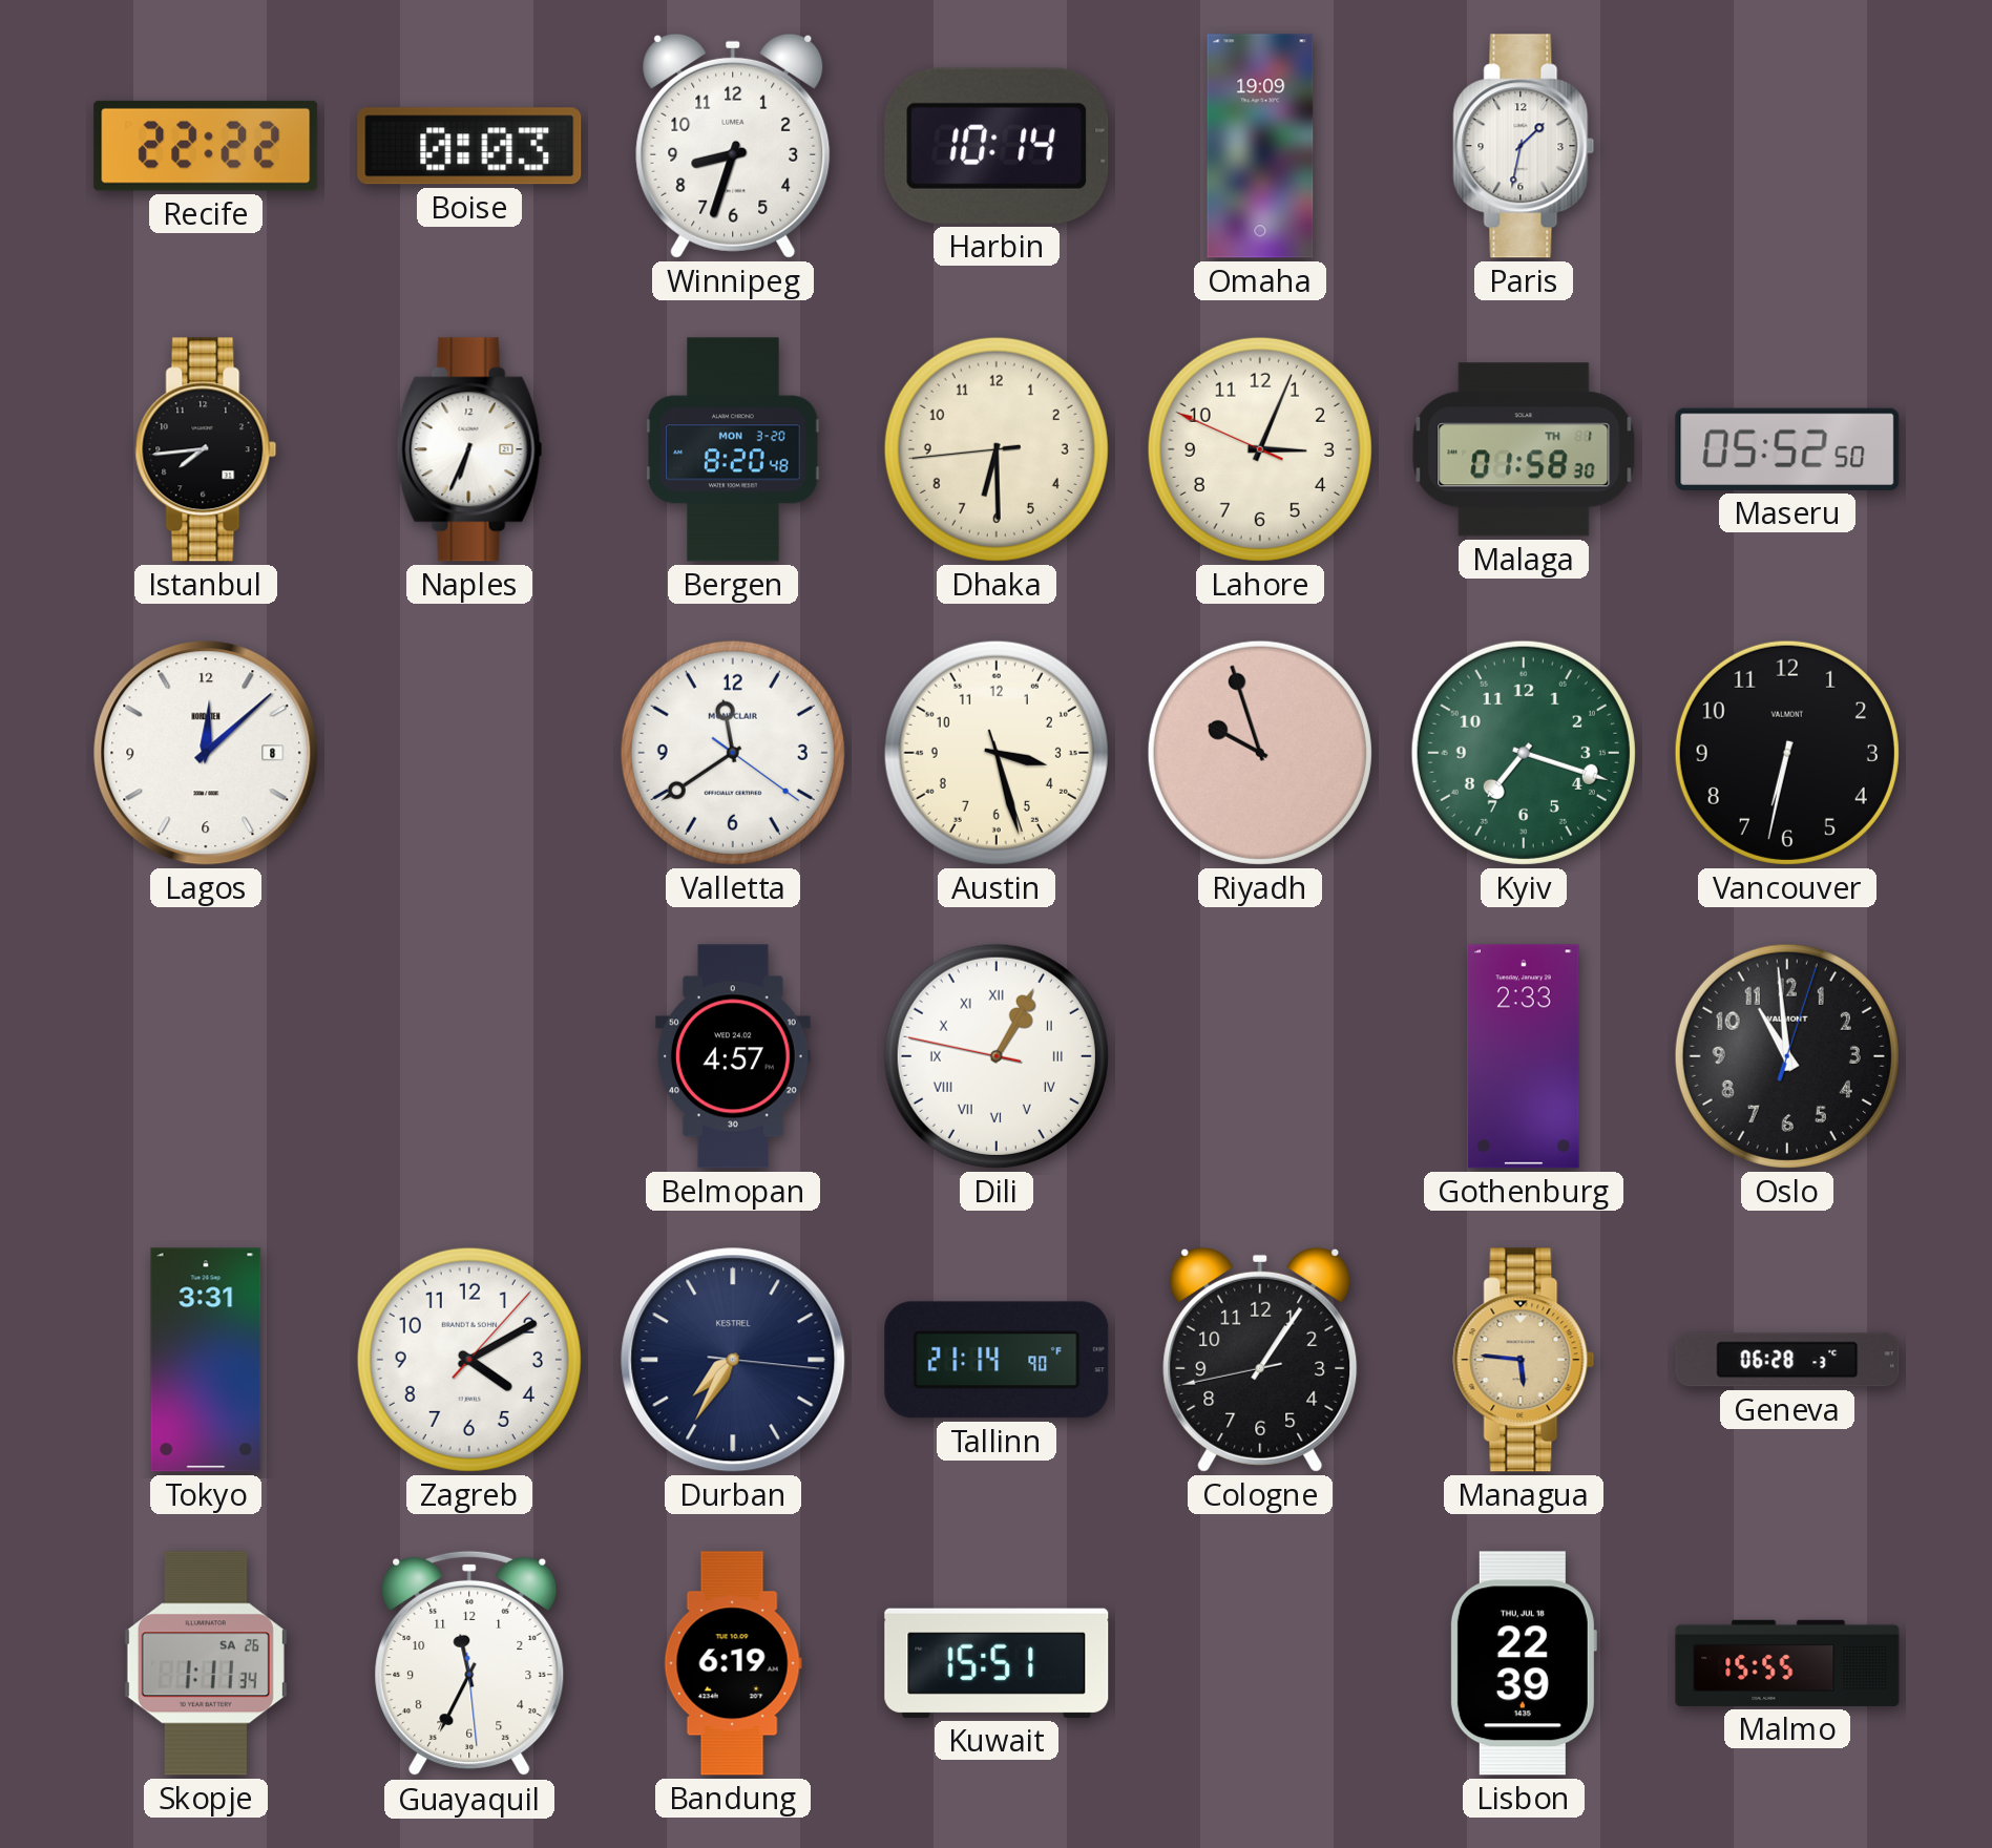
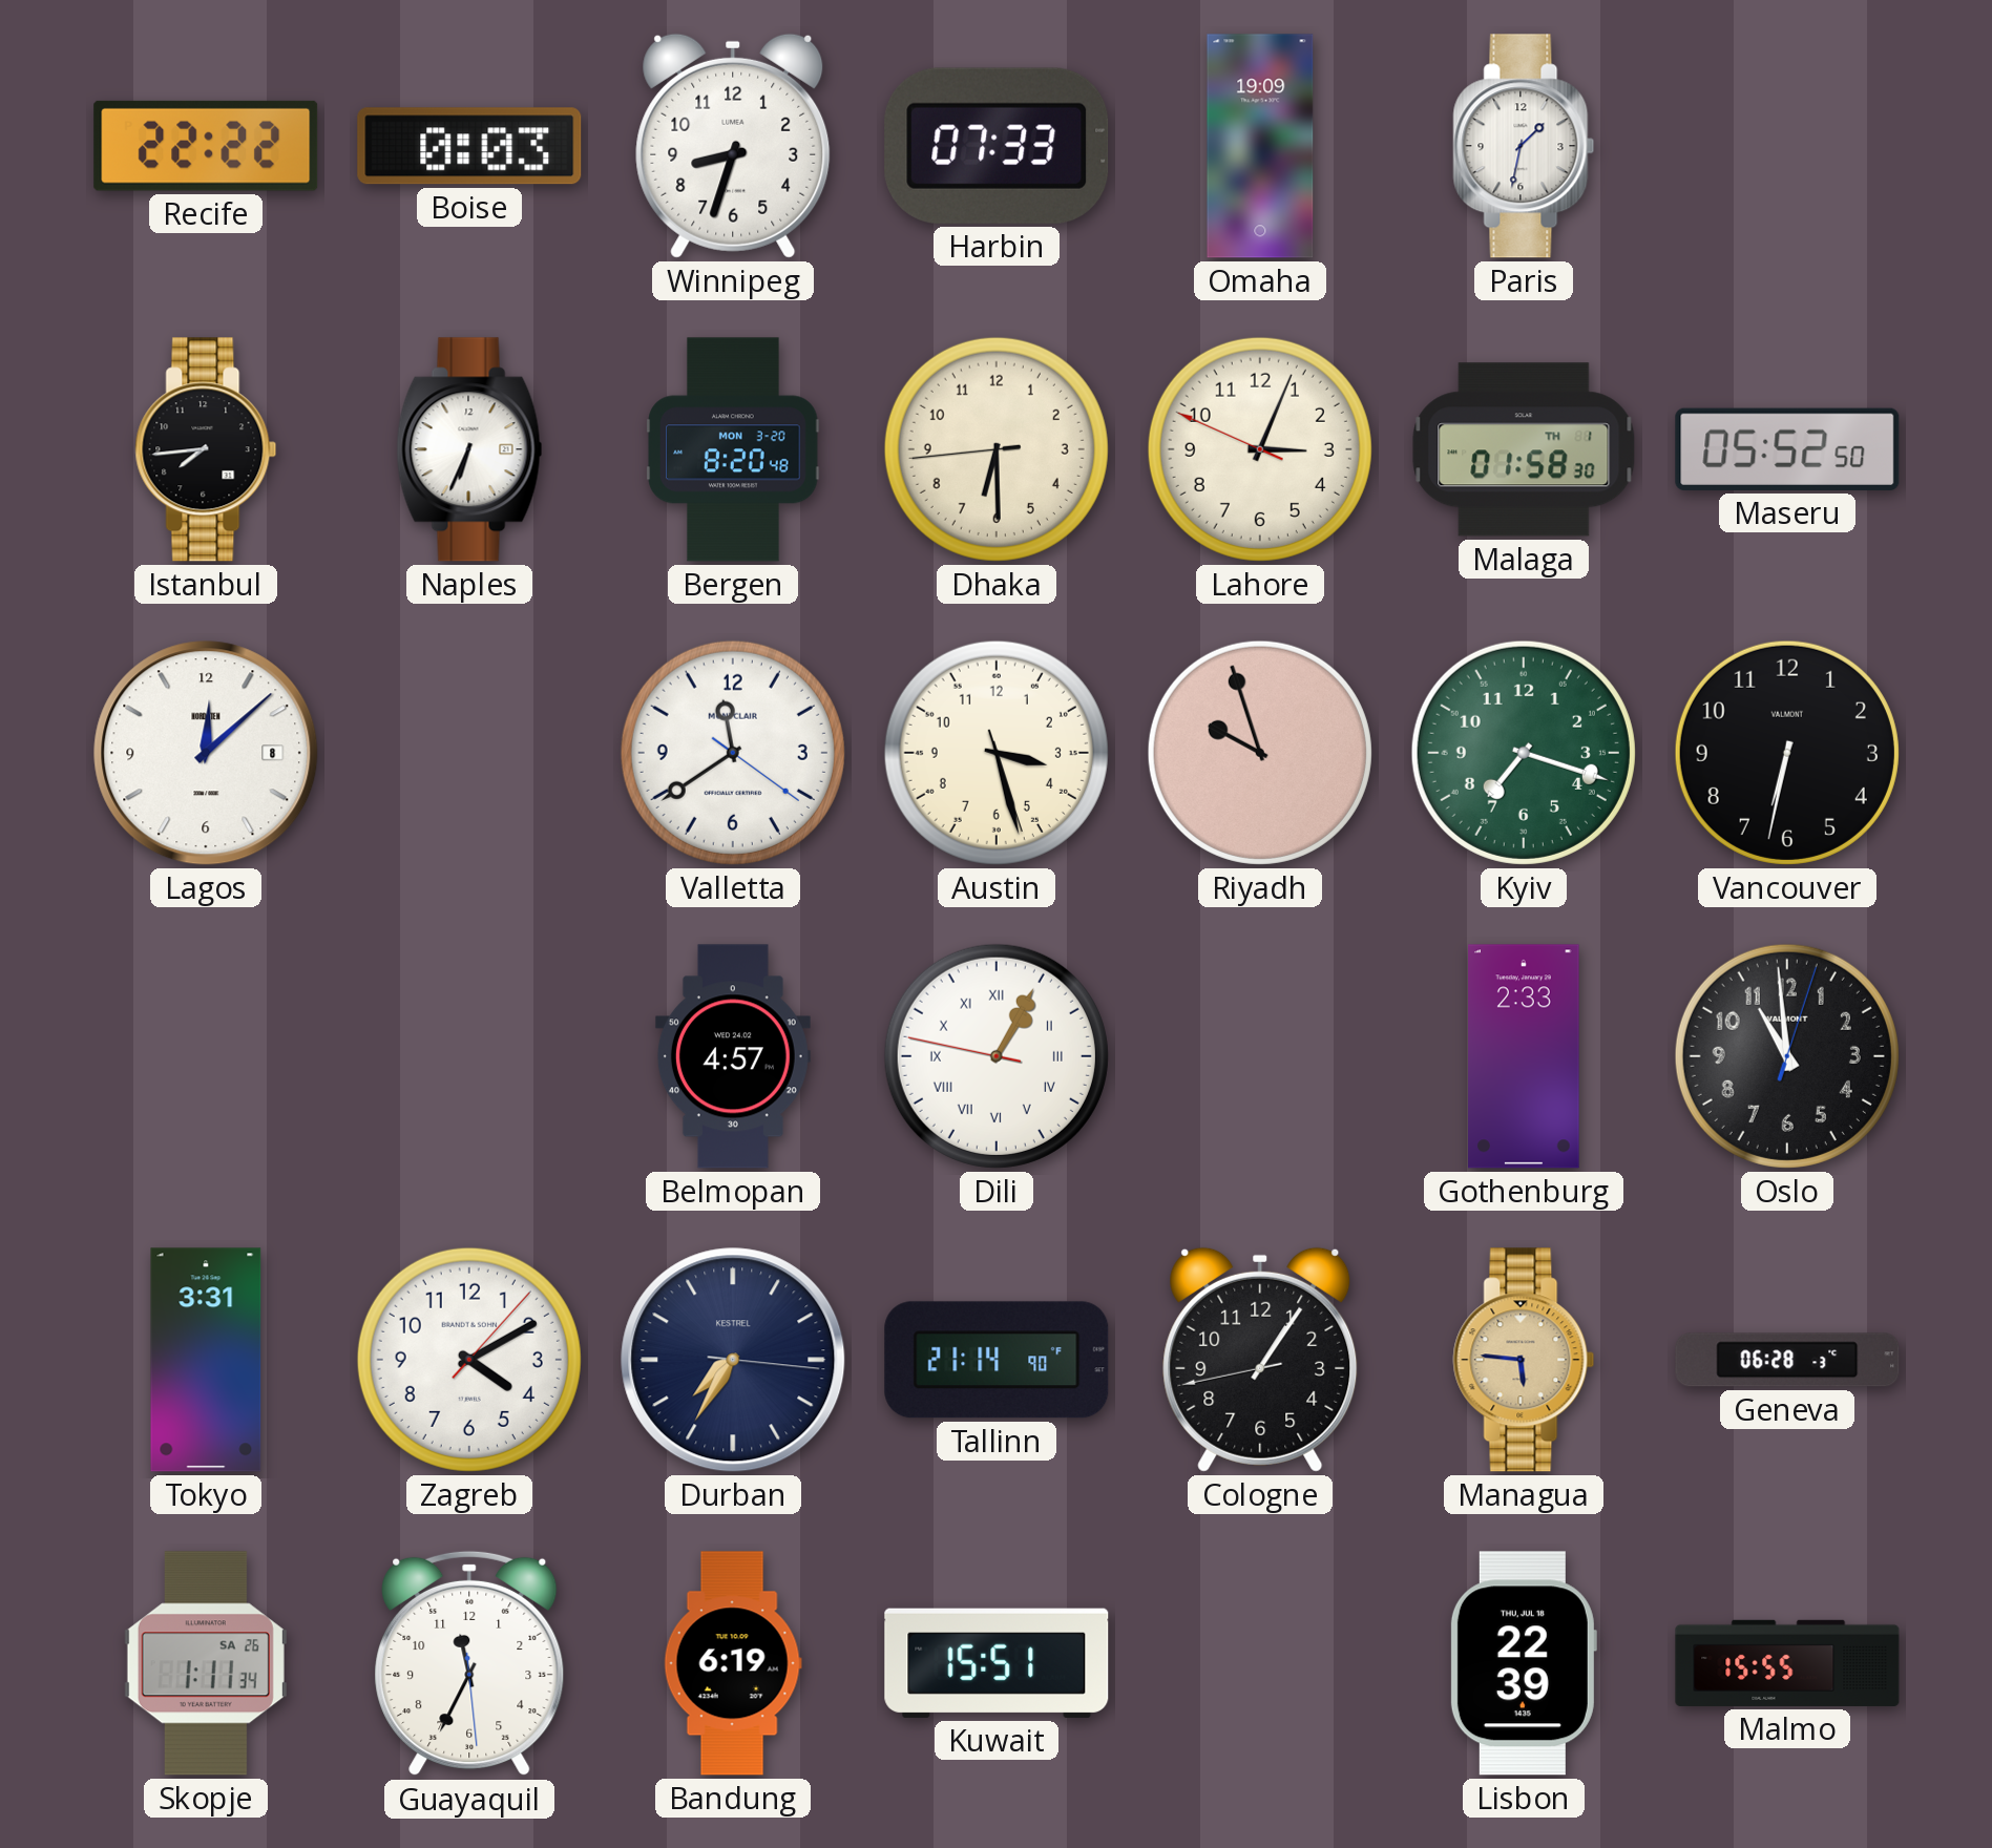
Harbin: 10:14 -> 07:33
